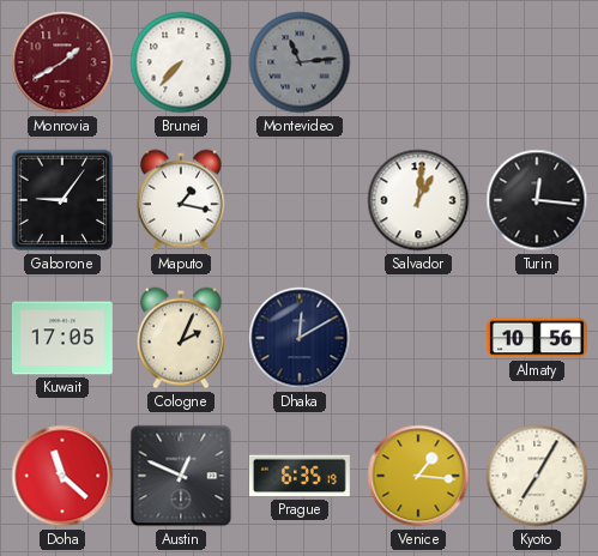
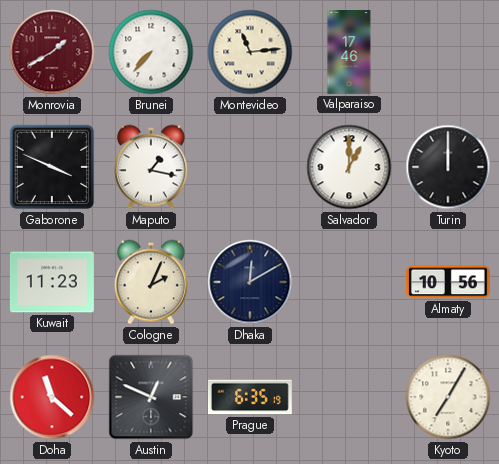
Montevideo dial: grey -> cream
Valparaiso: none -> 17:46
Gaborone: 9:06 -> 3:49
Salvador: 1:01 -> 1:00
Turin: 12:16 -> 12:00
Kuwait: 17:05 -> 11:23
Venice: 1:16 -> none
